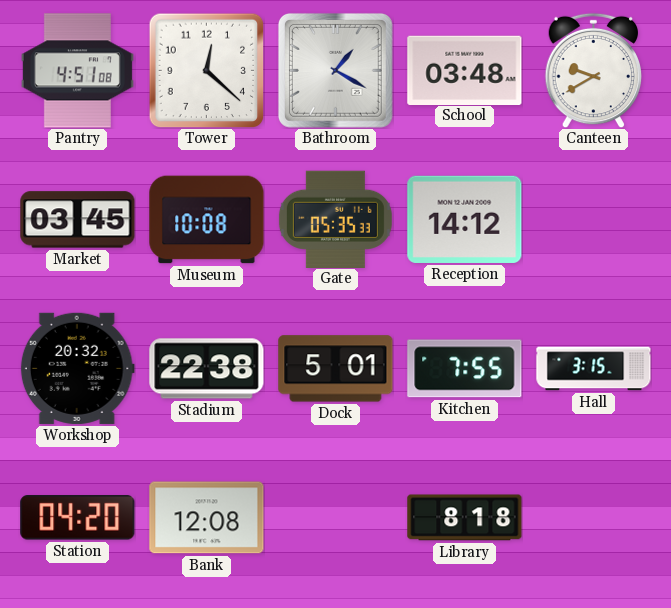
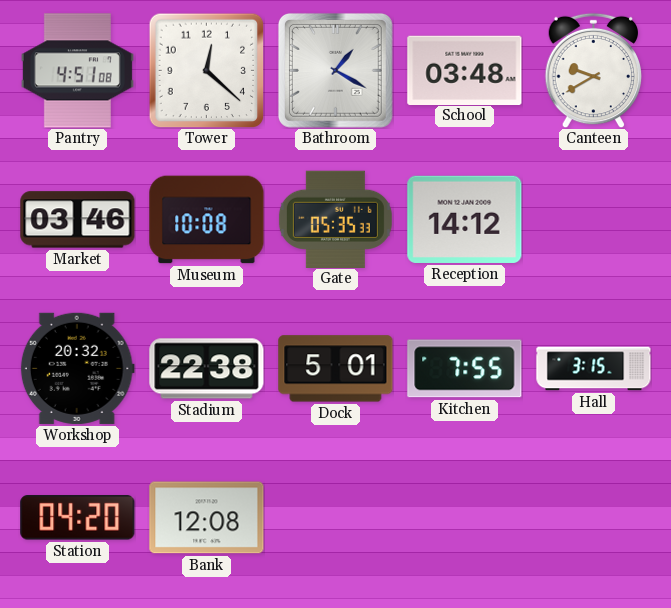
Market: 03:45 -> 03:46
Library: 8:18 -> none
